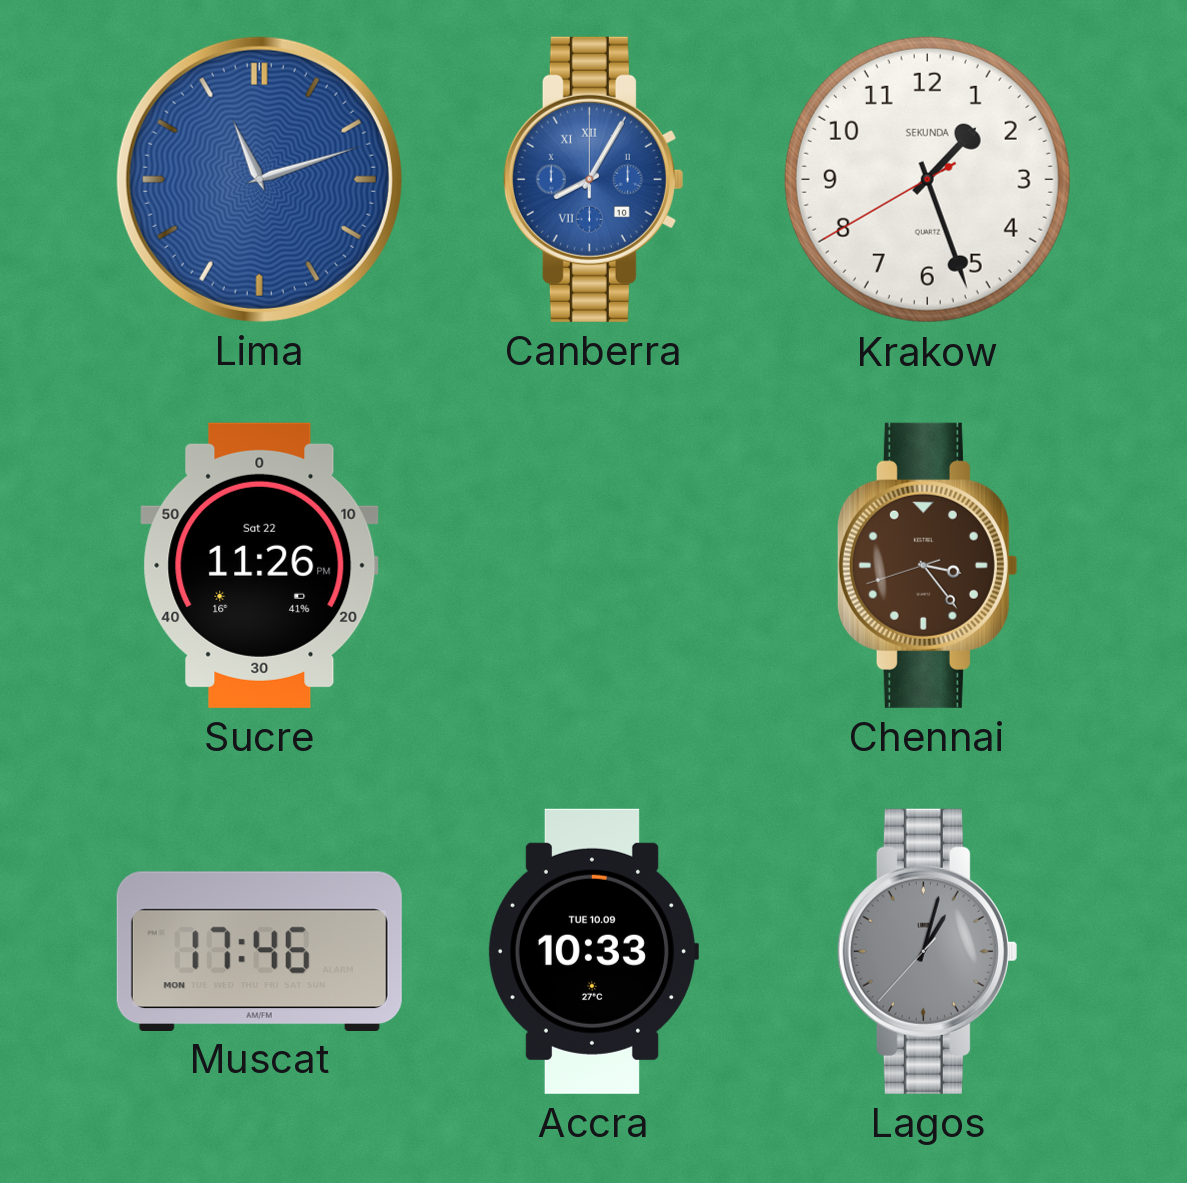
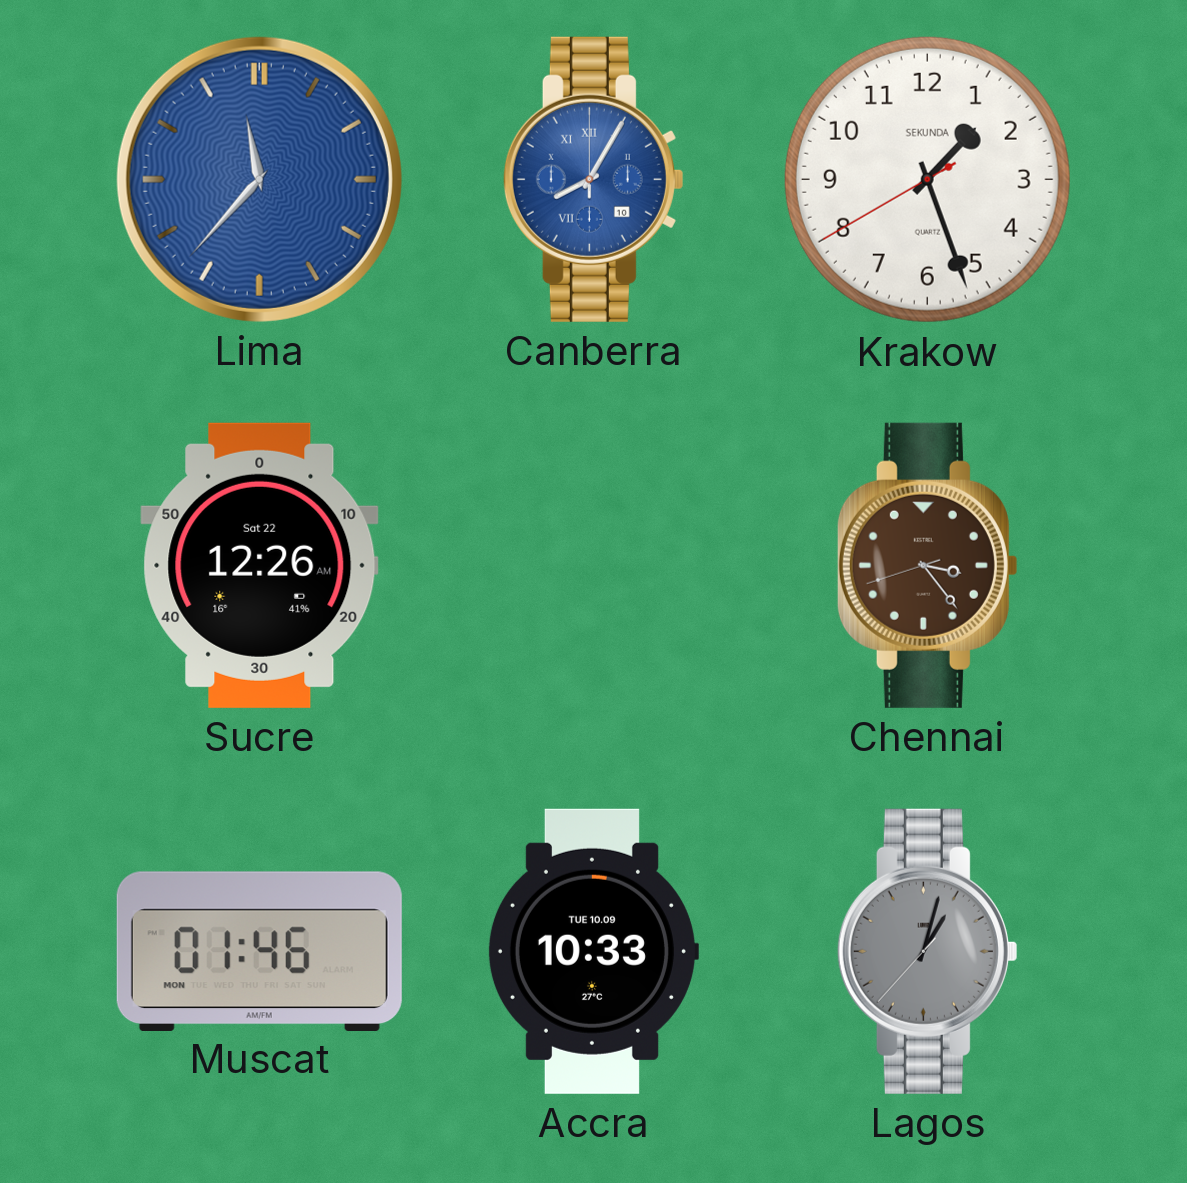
Lima: 11:12 -> 11:37
Sucre: 11:26 -> 12:26
Muscat: 17:46 -> 01:46
